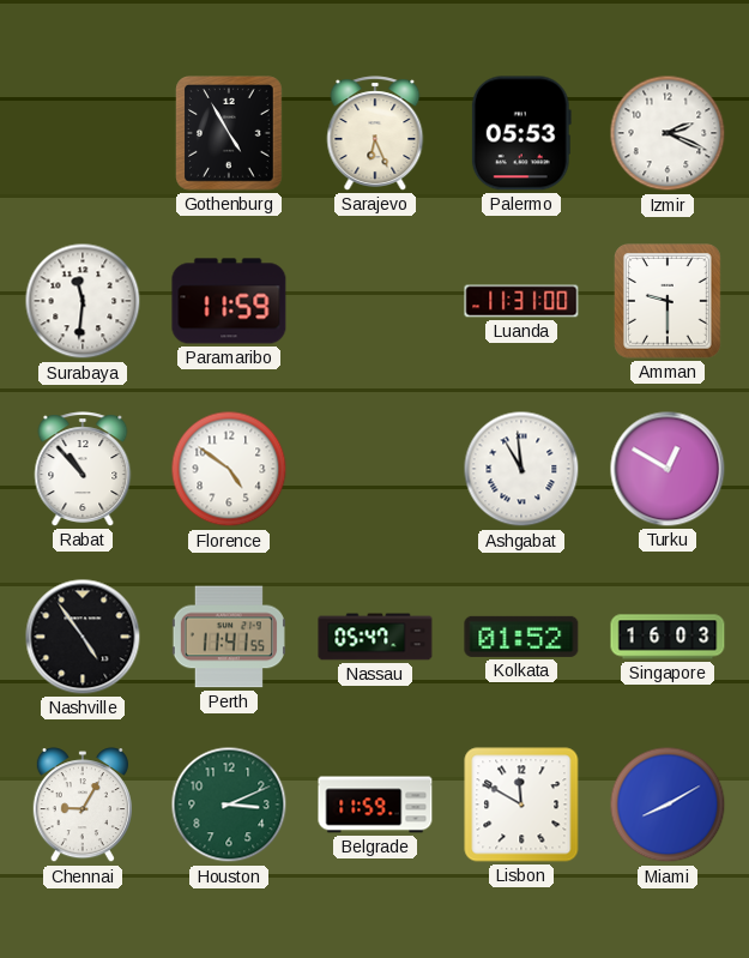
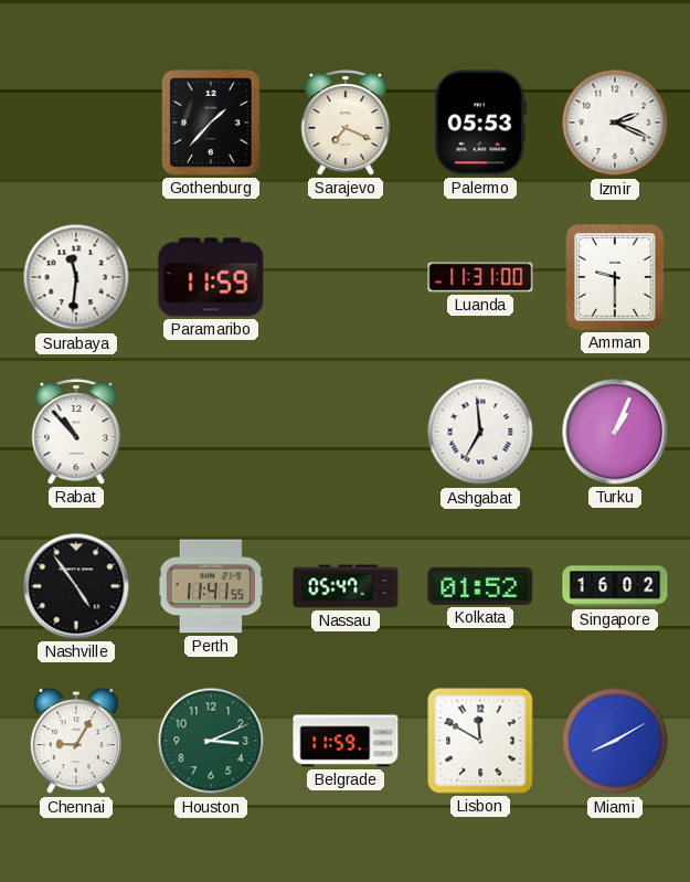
Gothenburg: 4:55 -> 1:37
Sarajevo: 6:26 -> 7:19
Florence: 4:51 -> none
Ashgabat: 10:59 -> 6:59
Turku: 12:50 -> 1:04
Singapore: 16:03 -> 16:02
